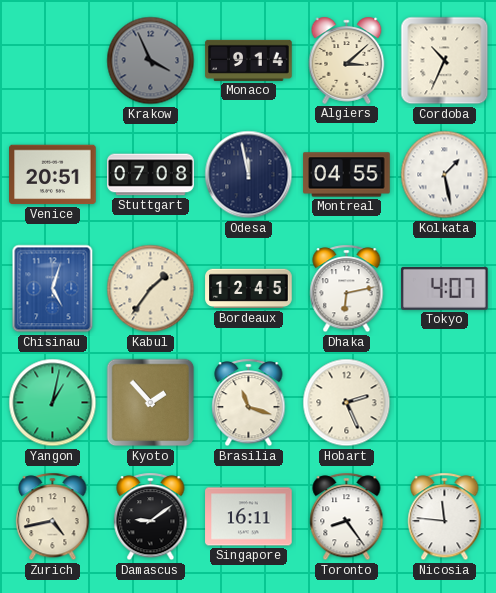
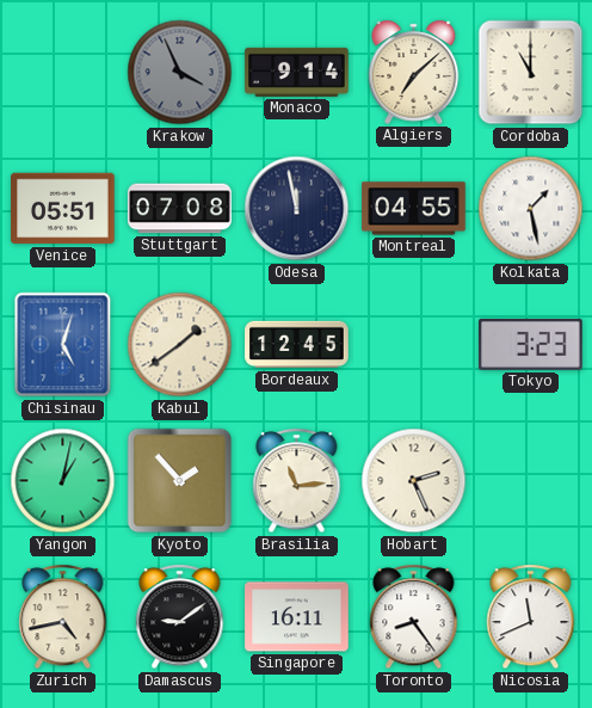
Algiers: 3:08 -> 7:08
Cordoba: 10:34 -> 11:00
Venice: 20:51 -> 05:51
Kabul: 1:36 -> 1:39
Dhaka: 6:13 -> none
Tokyo: 4:07 -> 3:23
Brasilia: 11:18 -> 11:14
Nicosia: 11:46 -> 11:41
